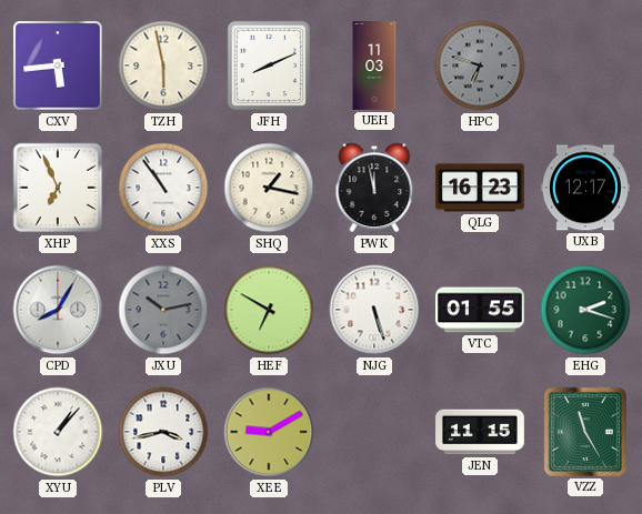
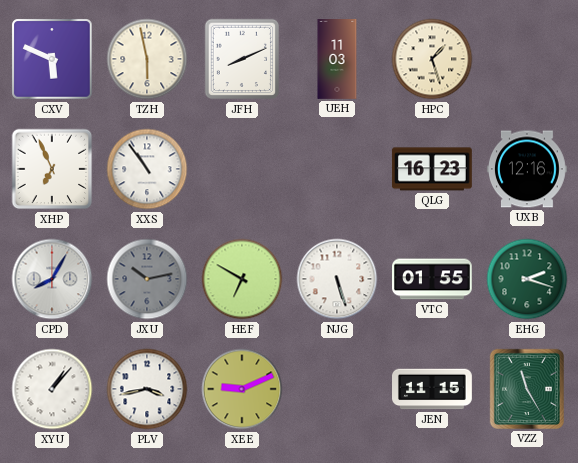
CXV: 5:44 -> 5:49
HPC: 6:48 -> 1:27
HPC dial: grey -> cream
SHQ: 1:17 -> none
PWK: 11:58 -> none
UXB: 12:17 -> 12:16
XEE: 9:10 -> 9:11
